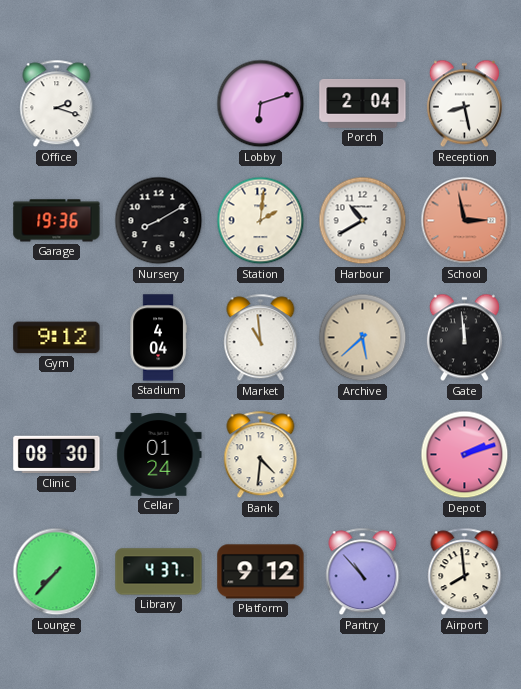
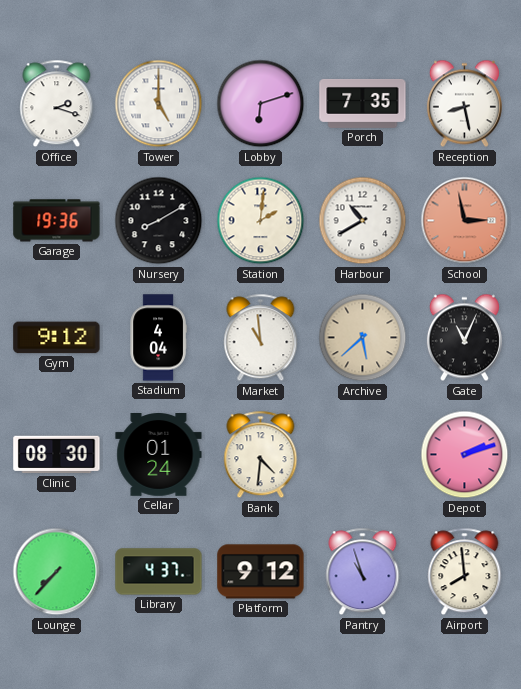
Tower: none -> 5:00
Porch: 2:04 -> 7:35
Gate: 11:59 -> 11:04
Pantry: 10:53 -> 10:57
